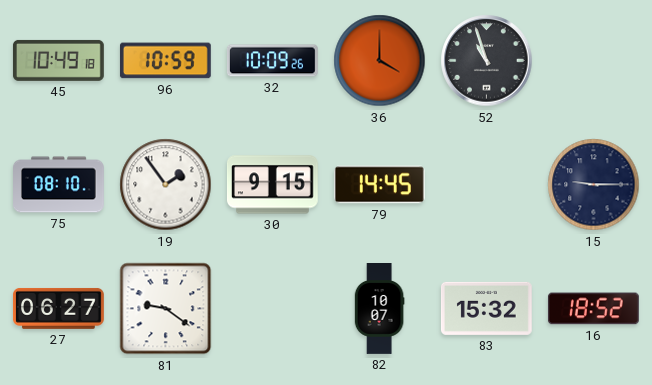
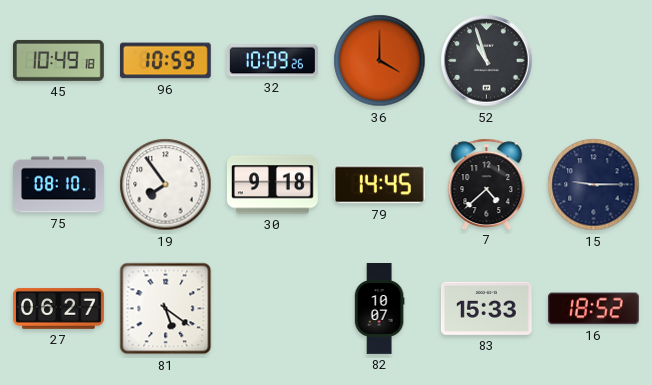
19: 1:54 -> 7:54
30: 9:15 -> 9:18
7: none -> 4:38
81: 9:21 -> 5:21
83: 15:32 -> 15:33
